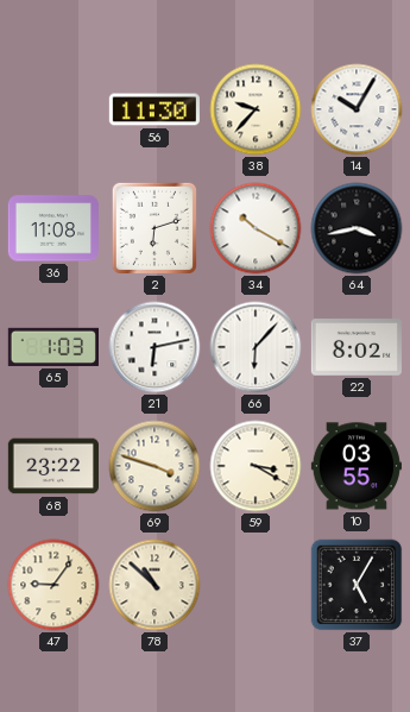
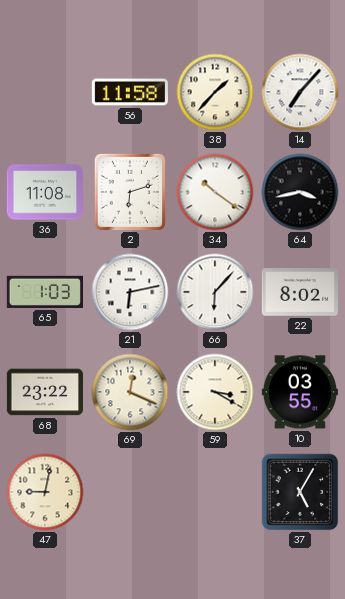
56: 11:30 -> 11:58
38: 9:37 -> 1:37
14: 10:05 -> 7:07
34: 10:20 -> 10:21
69: 3:48 -> 12:19
47: 9:06 -> 9:02
78: 10:52 -> none
